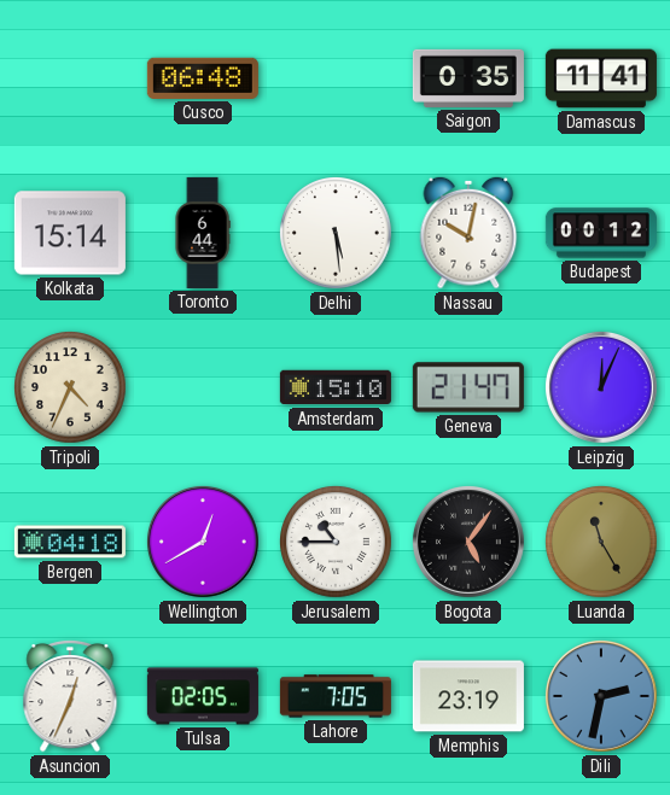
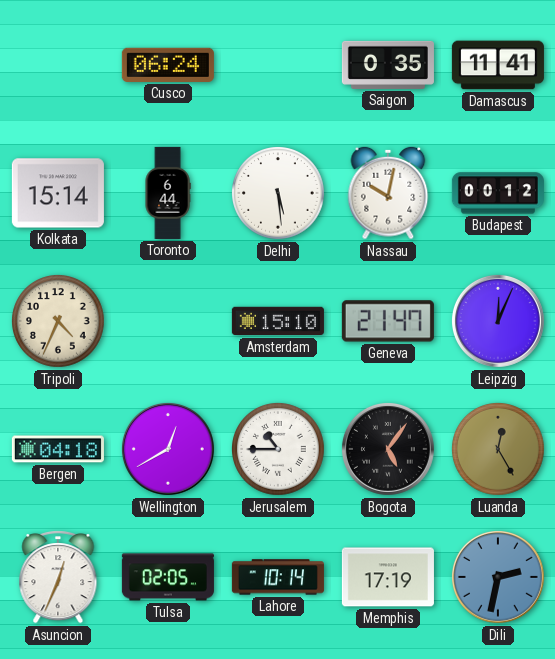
Cusco: 06:48 -> 06:24
Luanda: 11:25 -> 12:25
Lahore: 7:05 -> 10:14
Memphis: 23:19 -> 17:19
